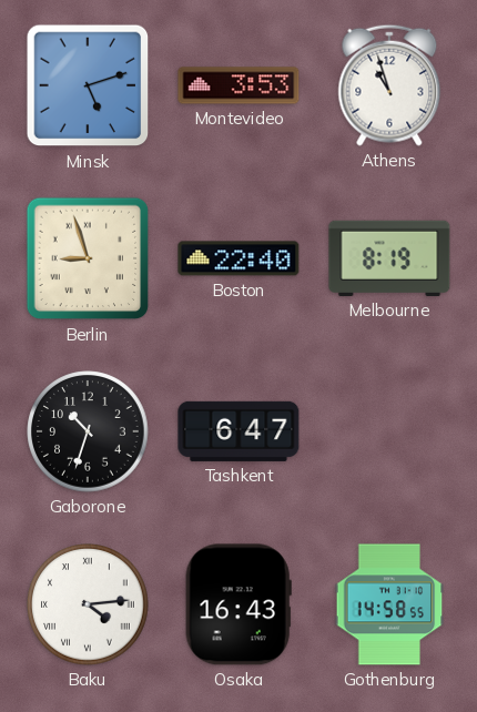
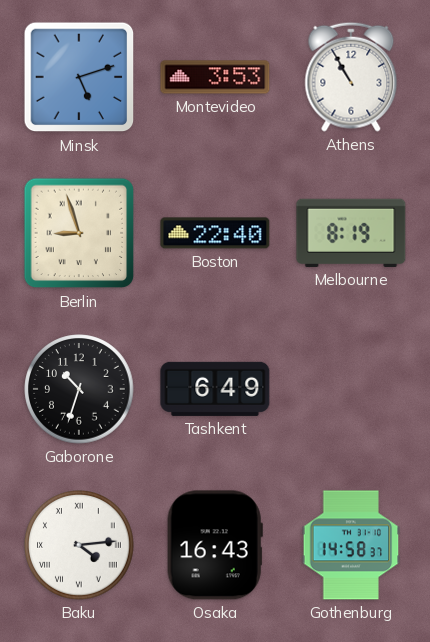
Athens: 10:57 -> 10:55
Tashkent: 6:47 -> 6:49
Gothenburg: 14:58:55 -> 14:58:37
